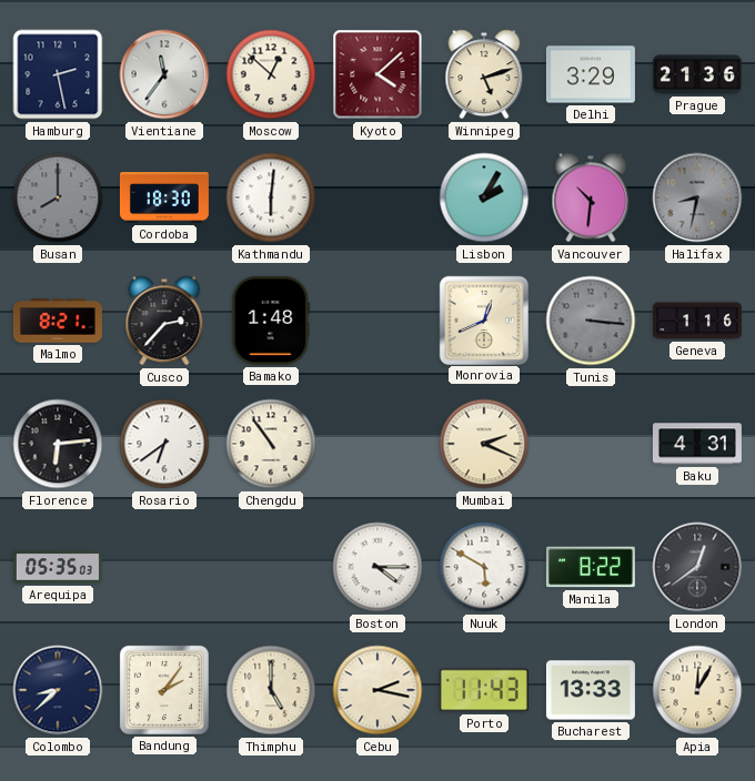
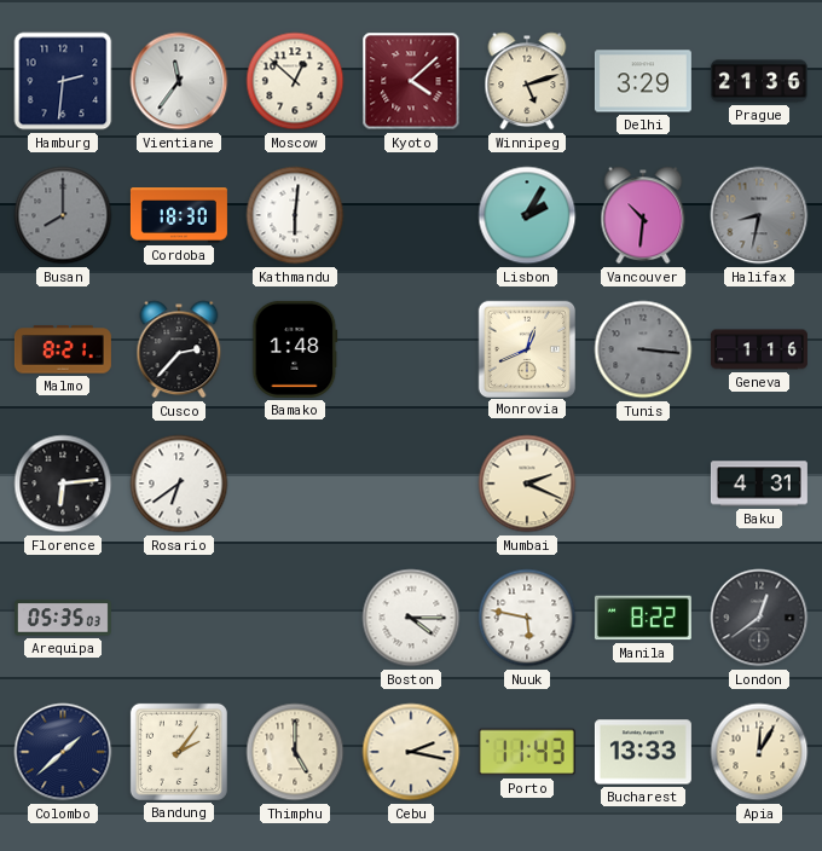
Hamburg: 2:28 -> 2:31
Chengdu: 10:54 -> none
Nuuk: 5:50 -> 5:47
Colombo: 8:38 -> 1:38
